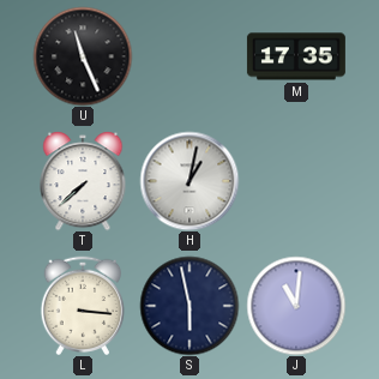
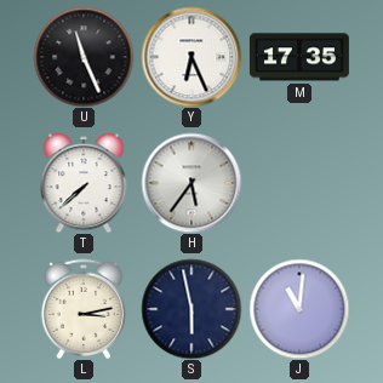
Y: none -> 6:26
H: 1:02 -> 5:36
L: 3:16 -> 3:13
